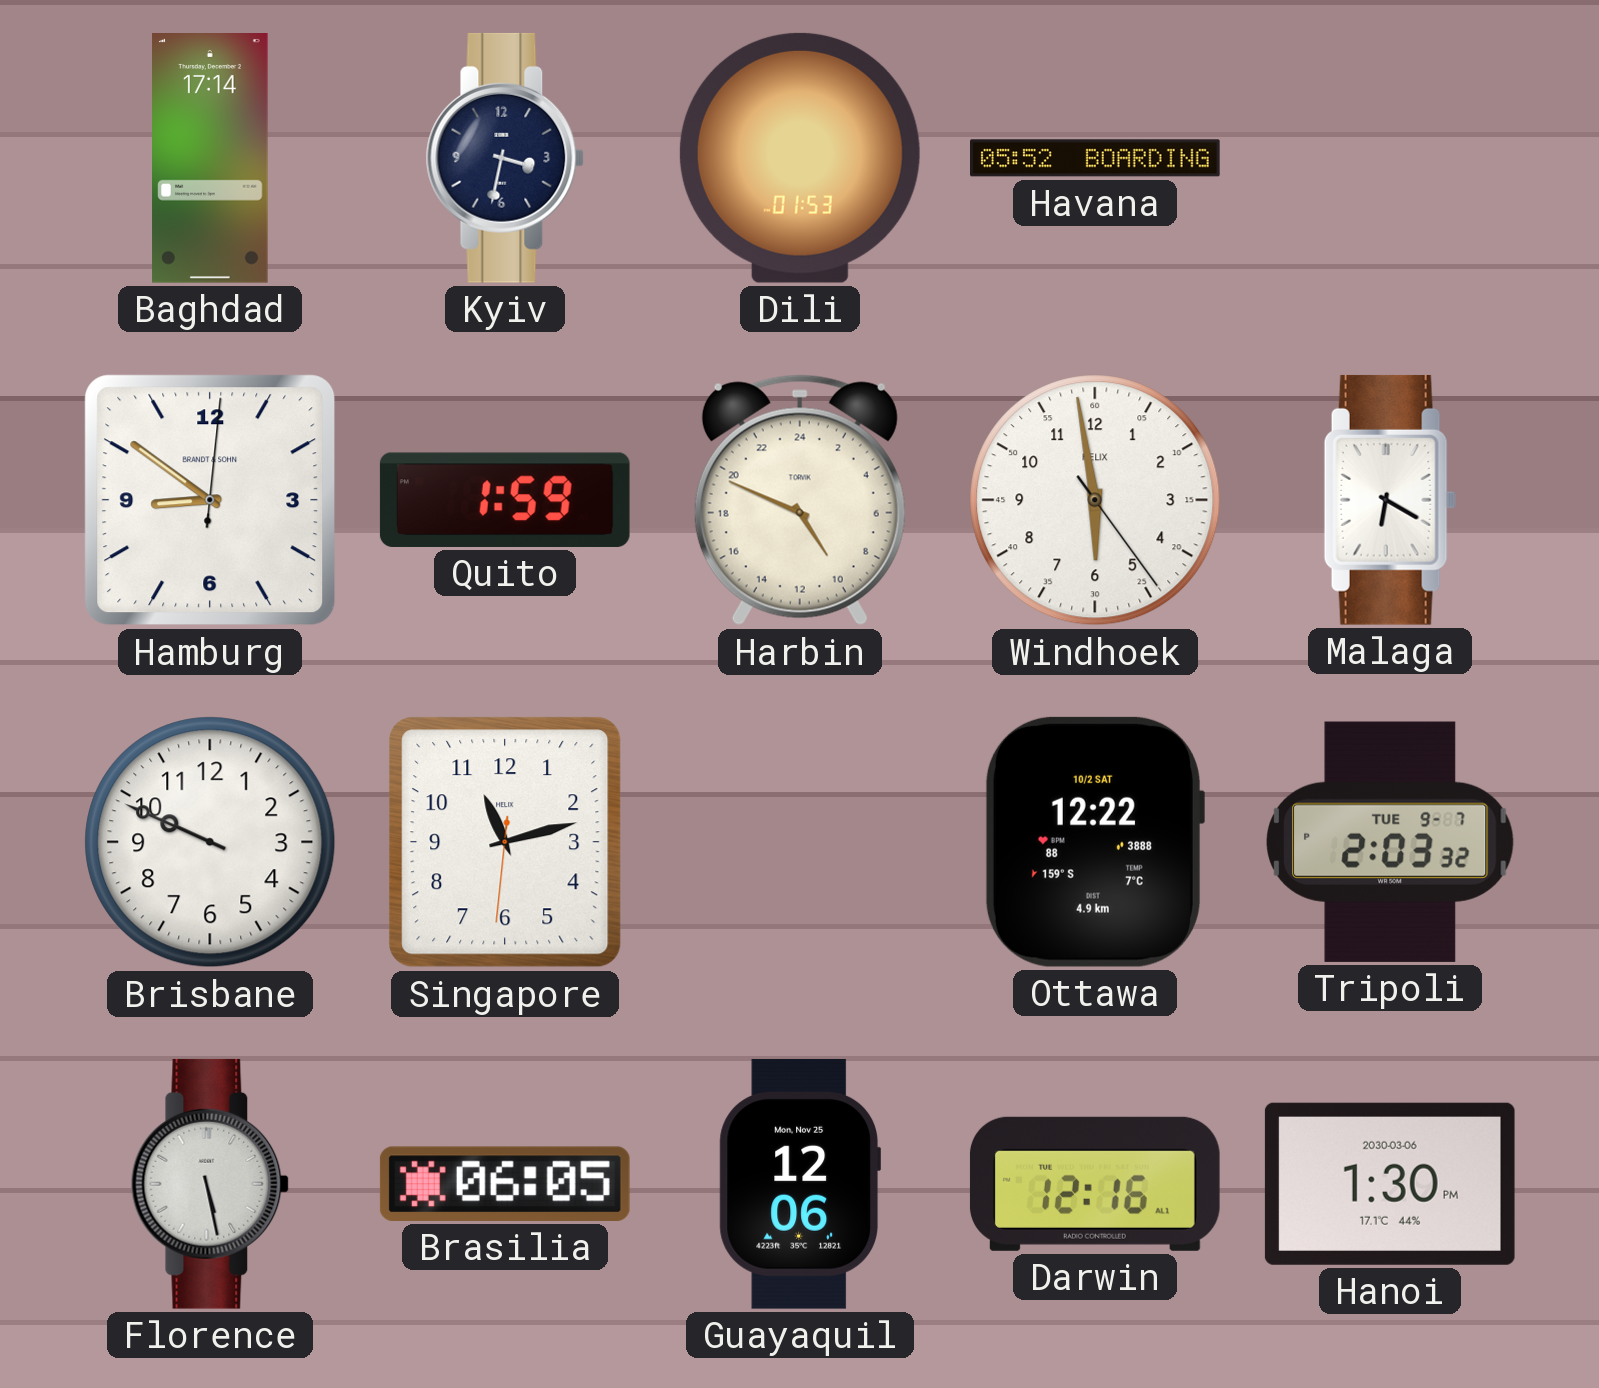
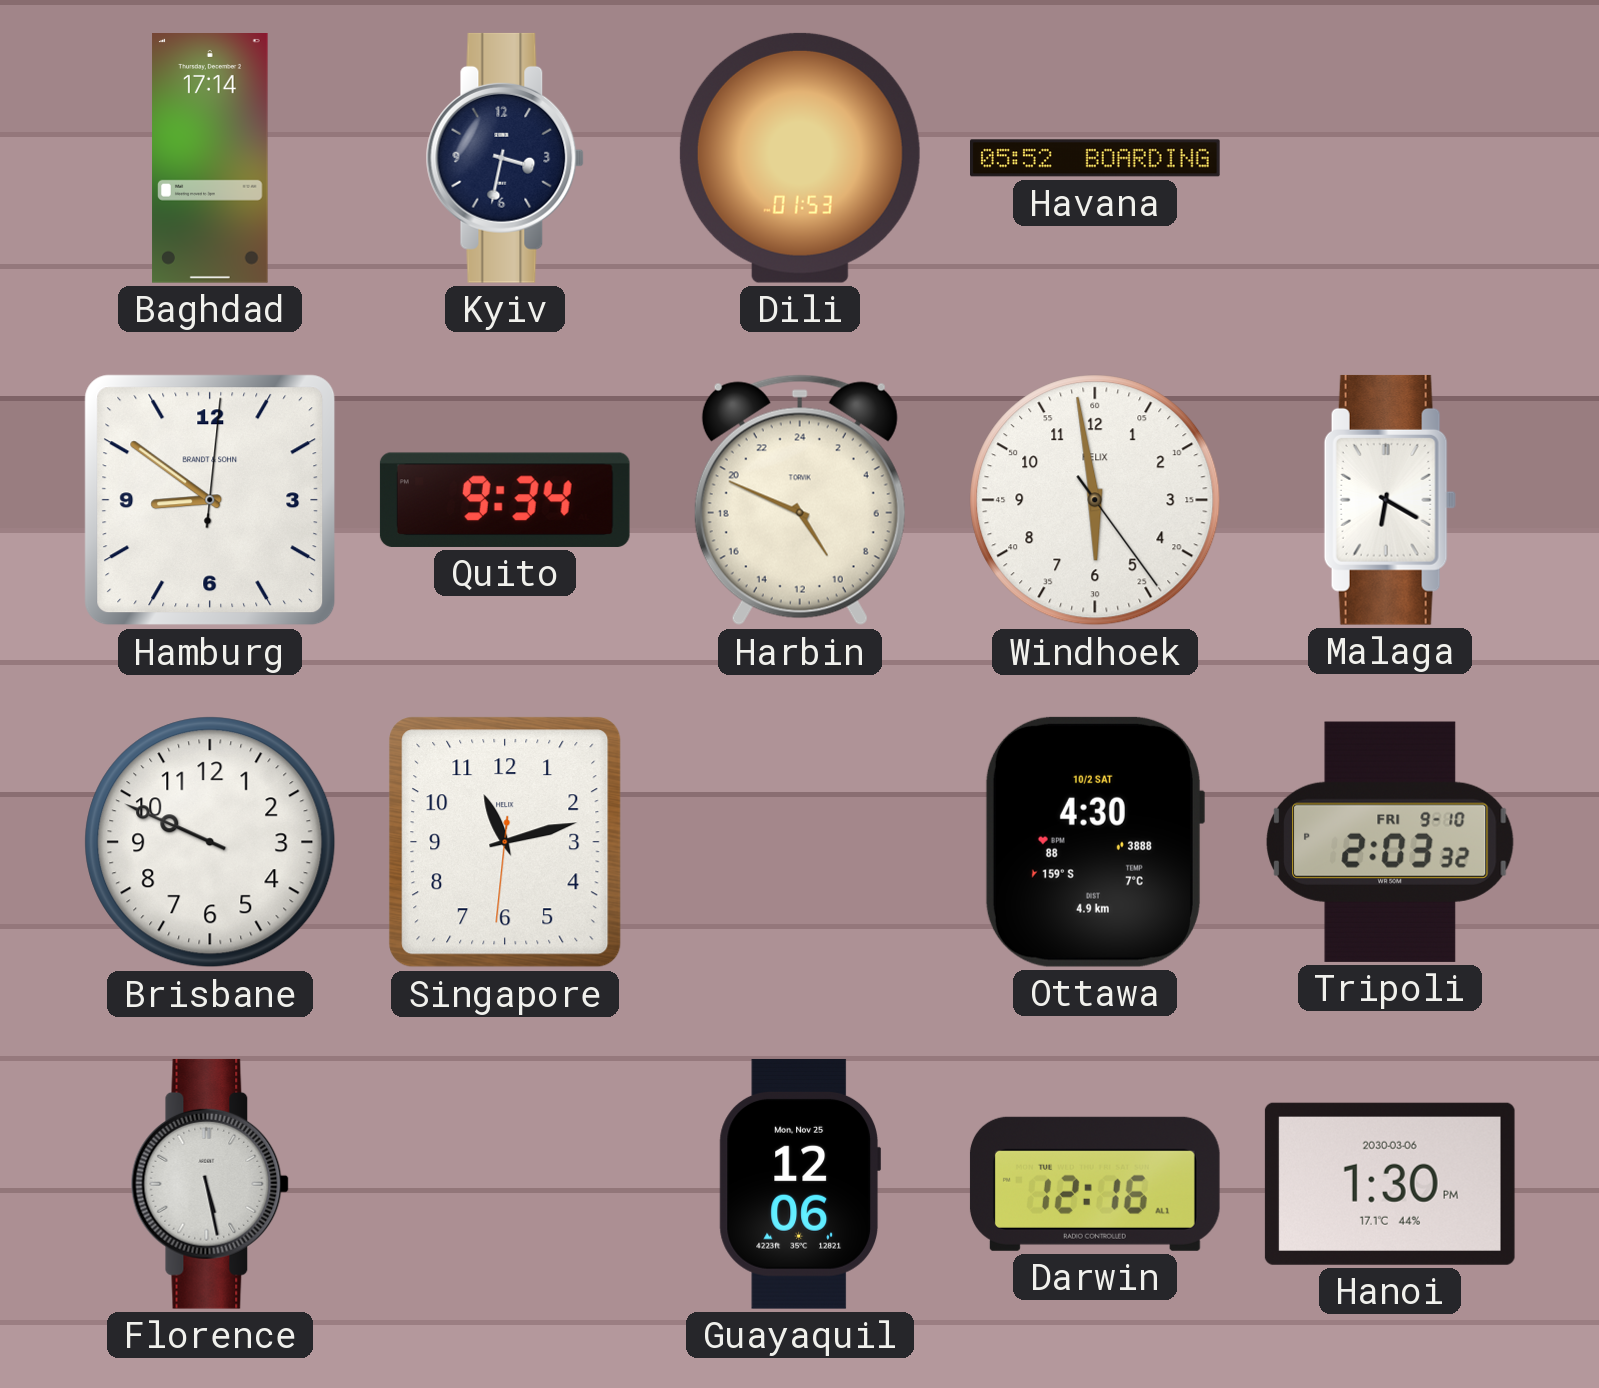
Quito: 1:59 -> 9:34
Ottawa: 12:22 -> 4:30
Tripoli date: TUE 9-7 -> FRI 9-10
Brasilia: 06:05 -> none
